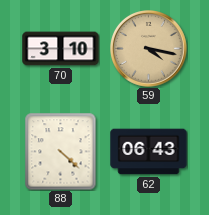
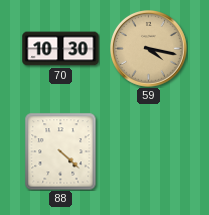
70: 3:10 -> 10:30
62: 06:43 -> none
